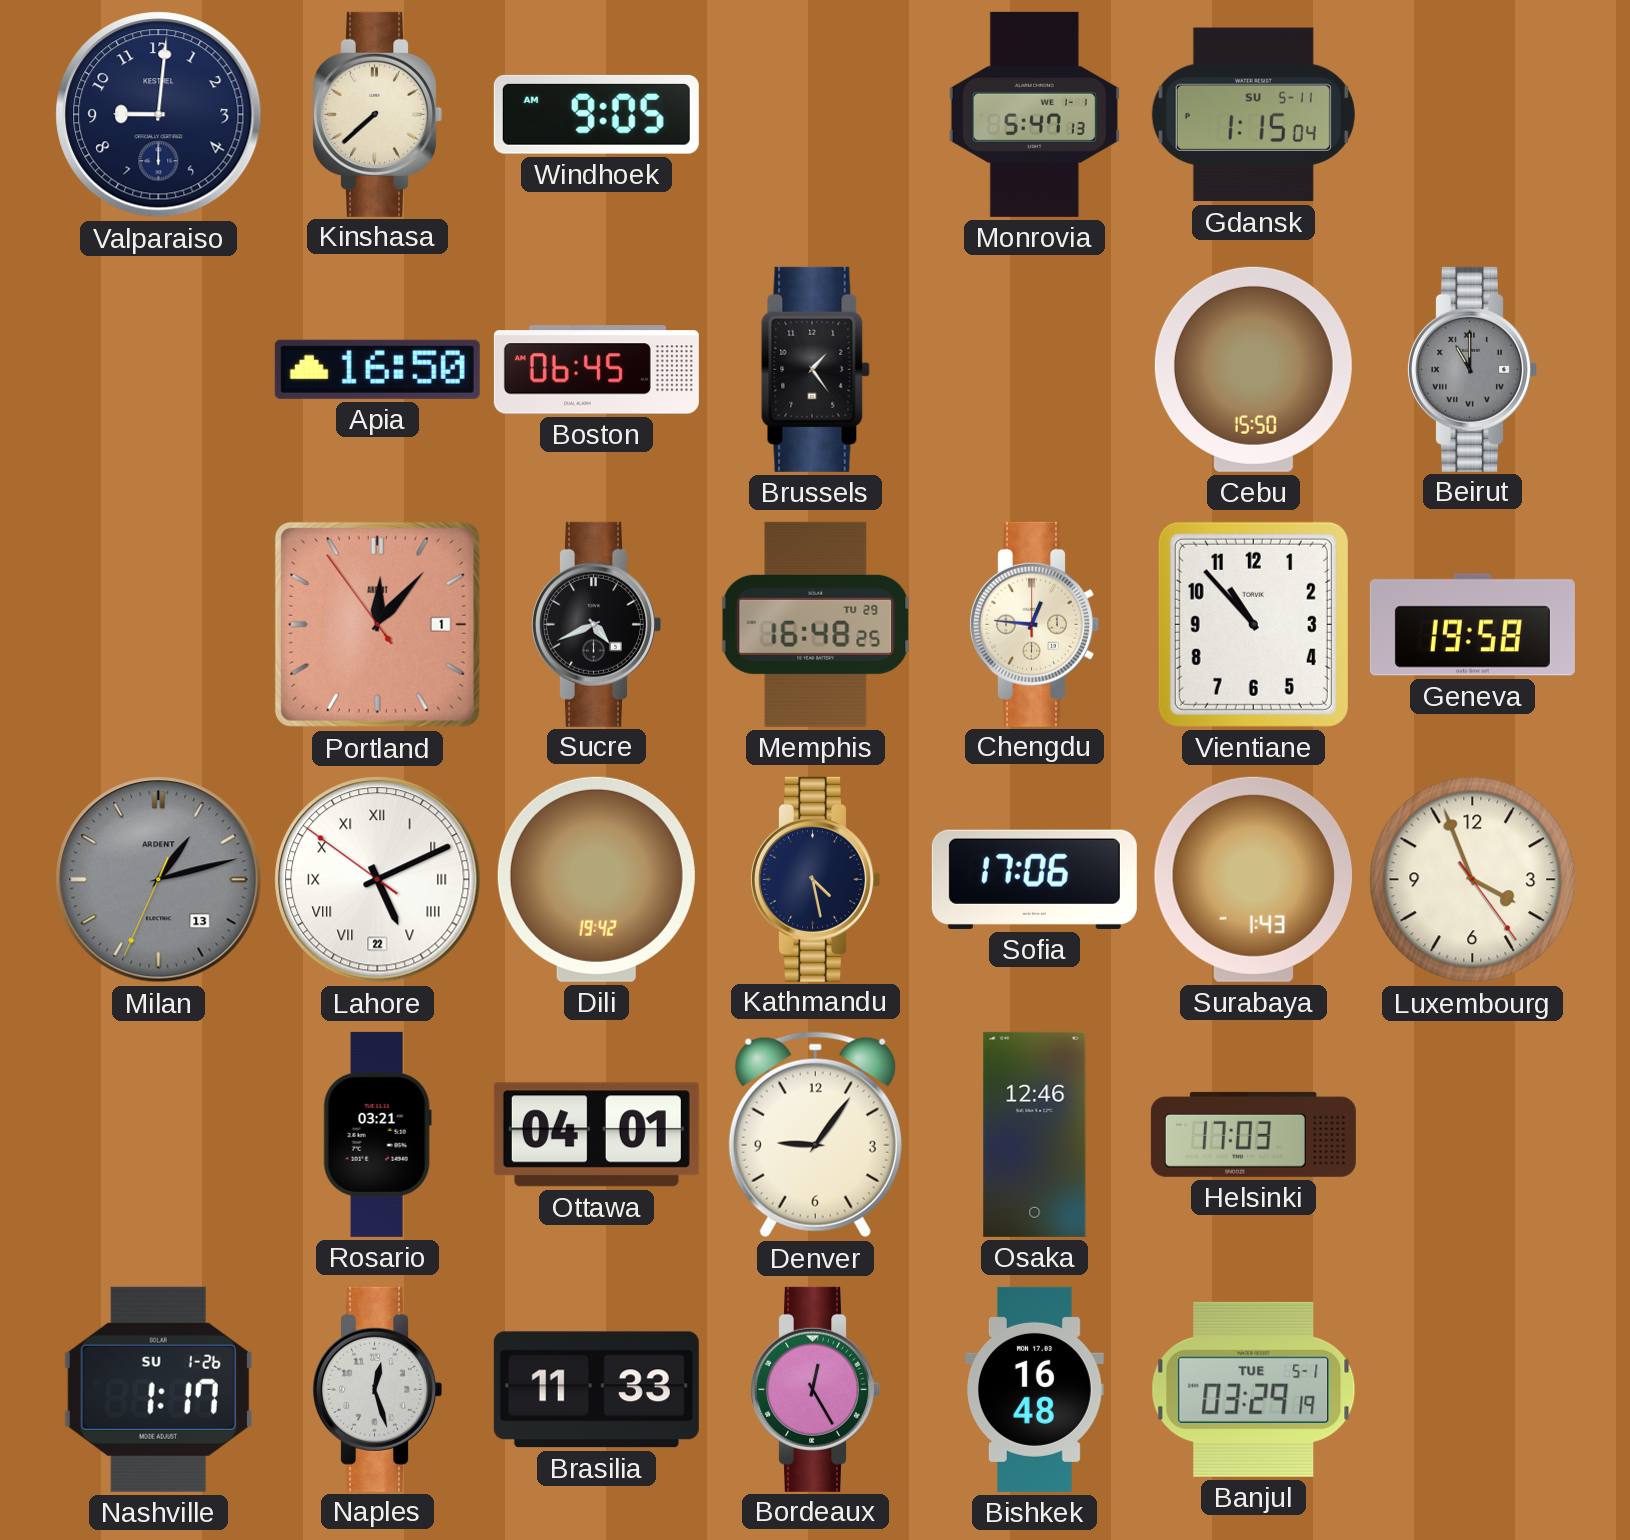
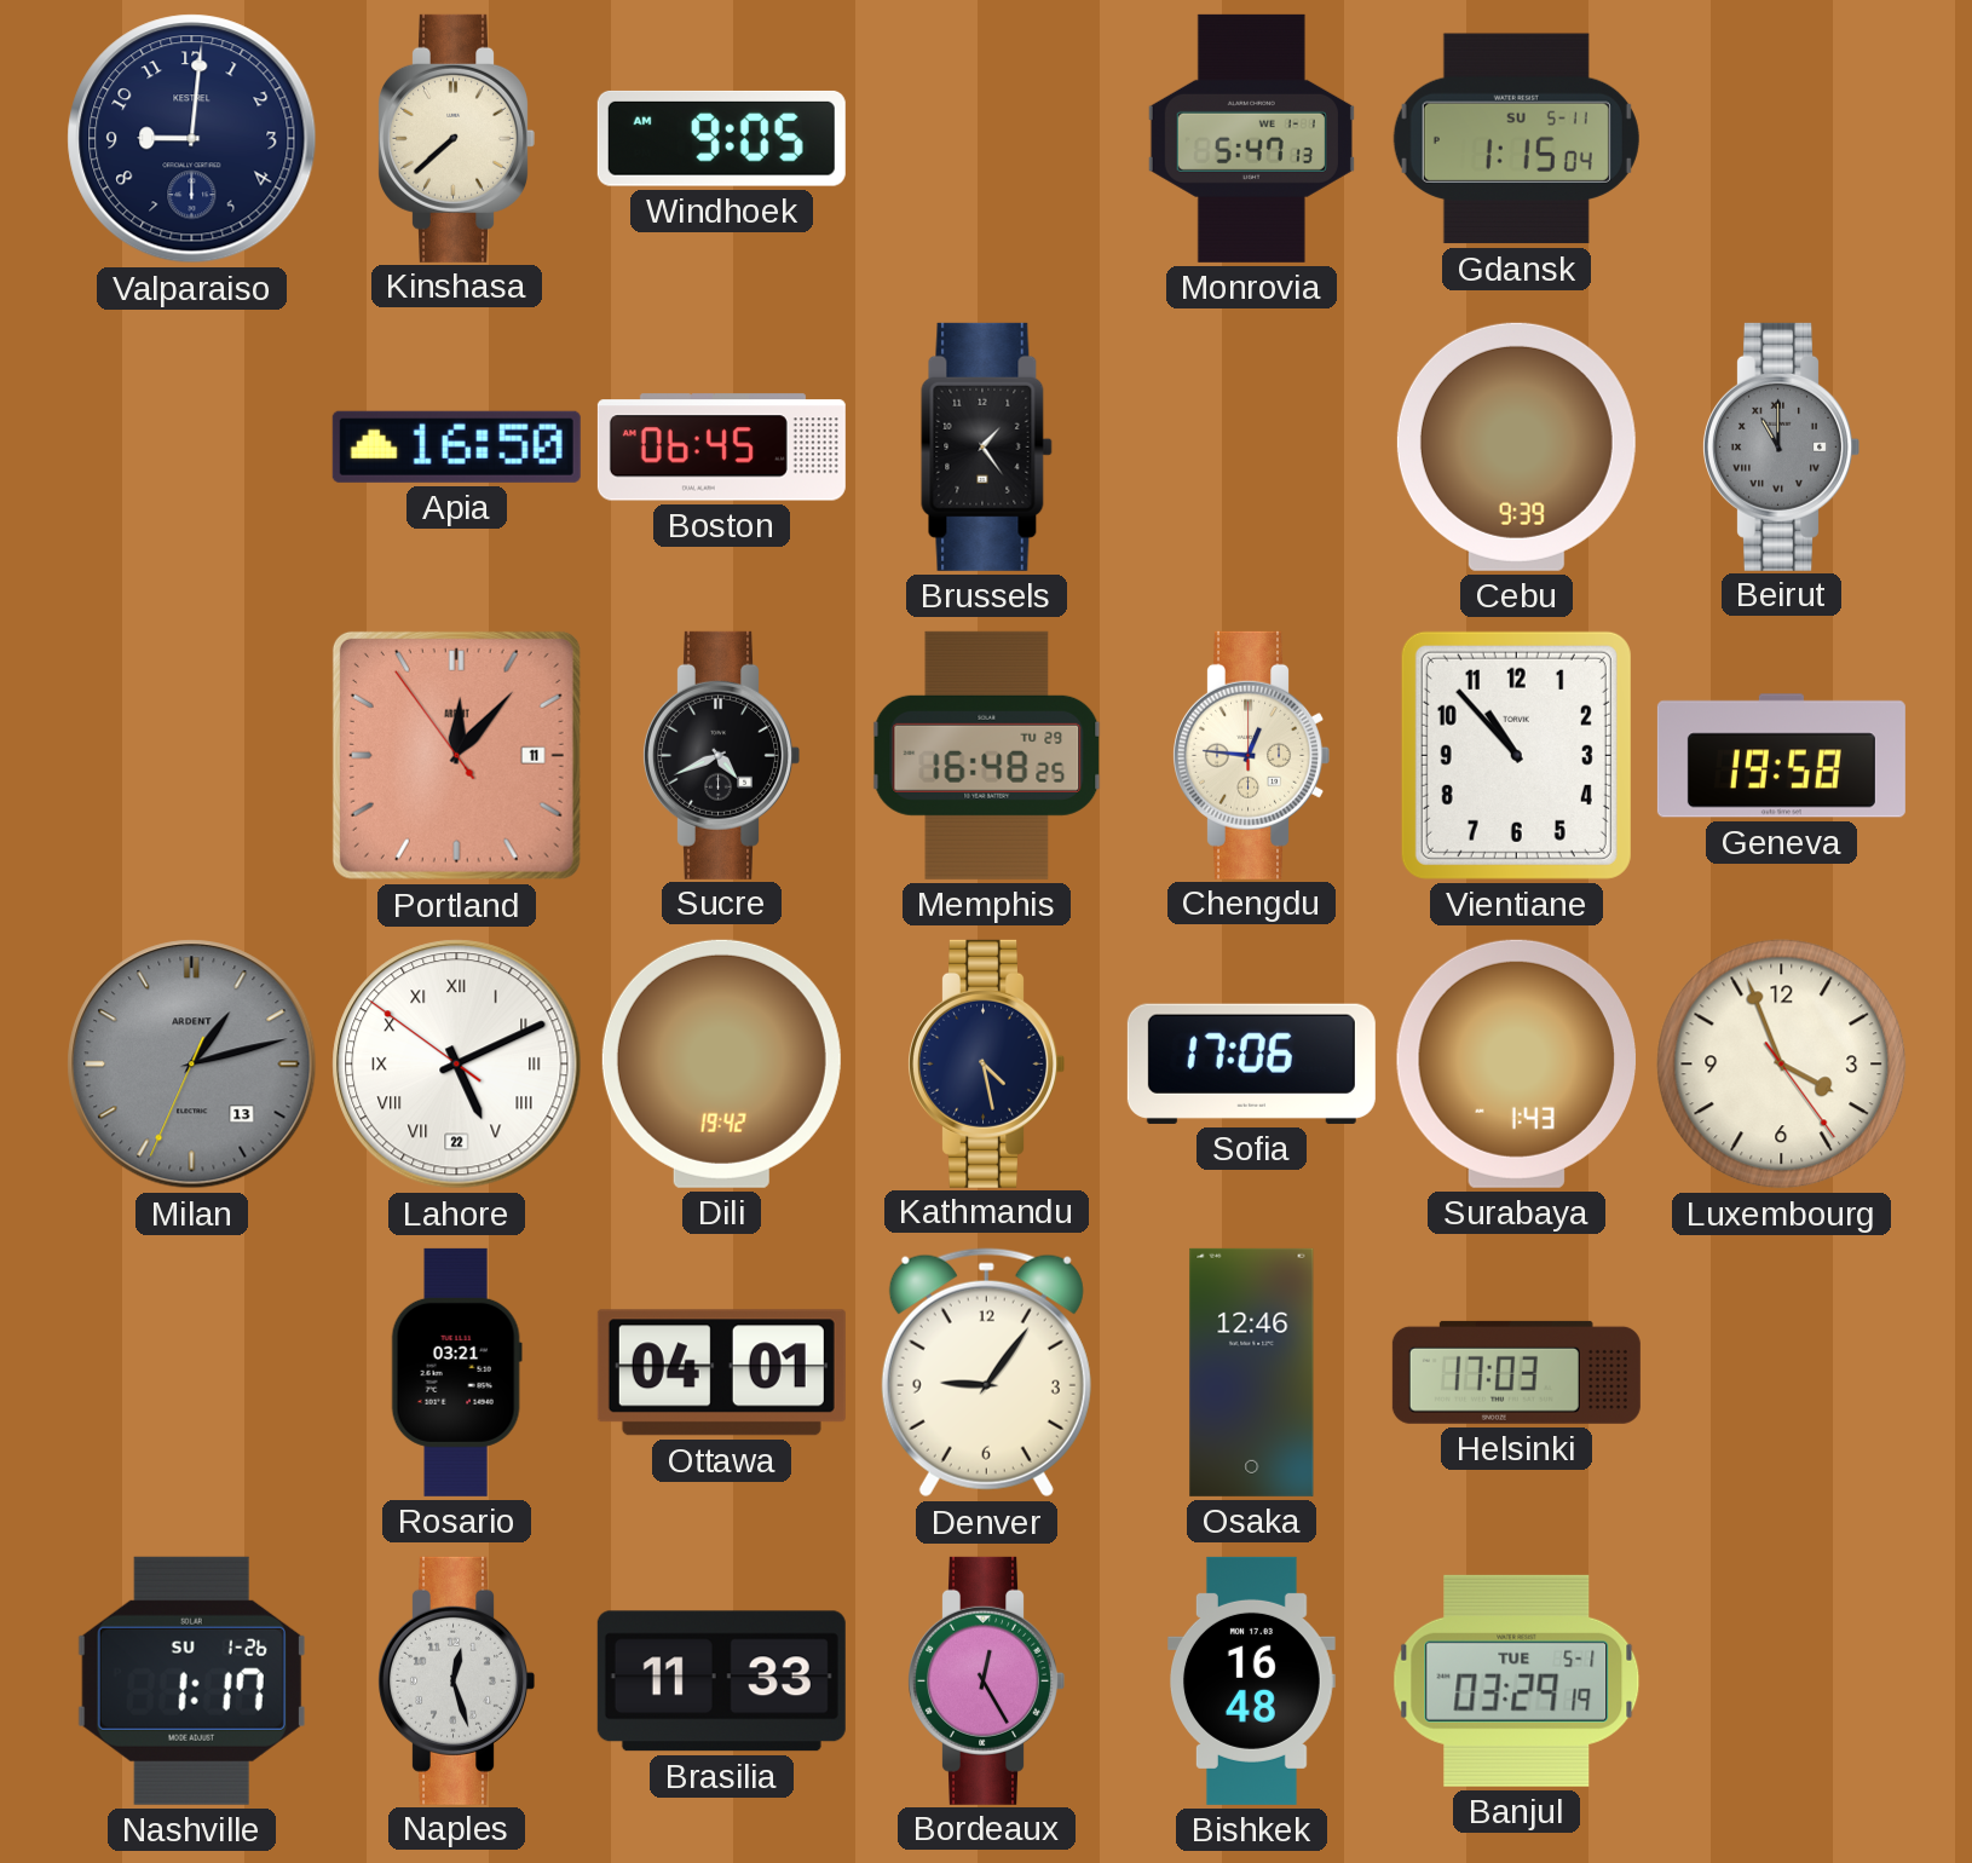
Cebu: 15:50 -> 9:39
Portland date: 1 -> 11
